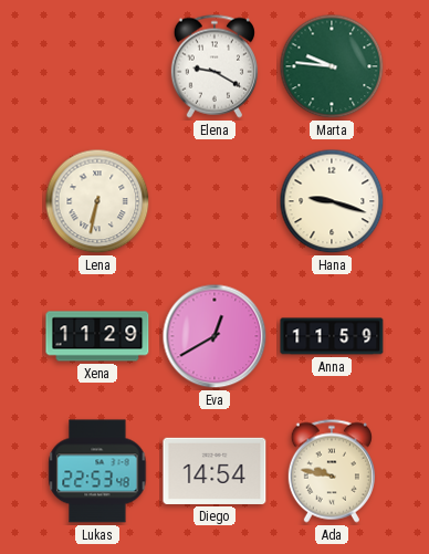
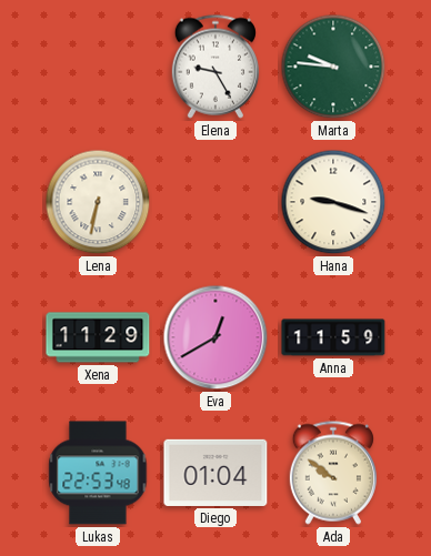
Elena: 9:20 -> 9:25
Diego: 14:54 -> 01:04
Ada: 9:47 -> 9:51
